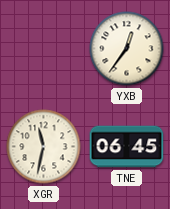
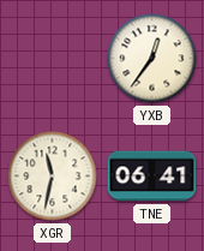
TNE: 06:45 -> 06:41
